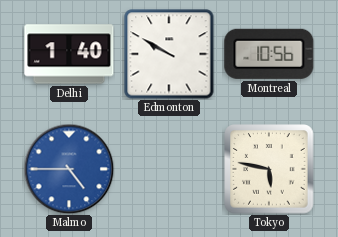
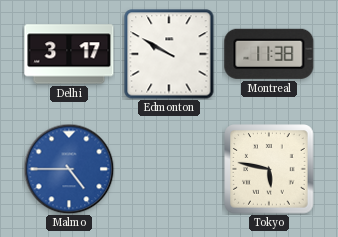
Delhi: 1:40 -> 3:17
Montreal: 10:56 -> 11:38
